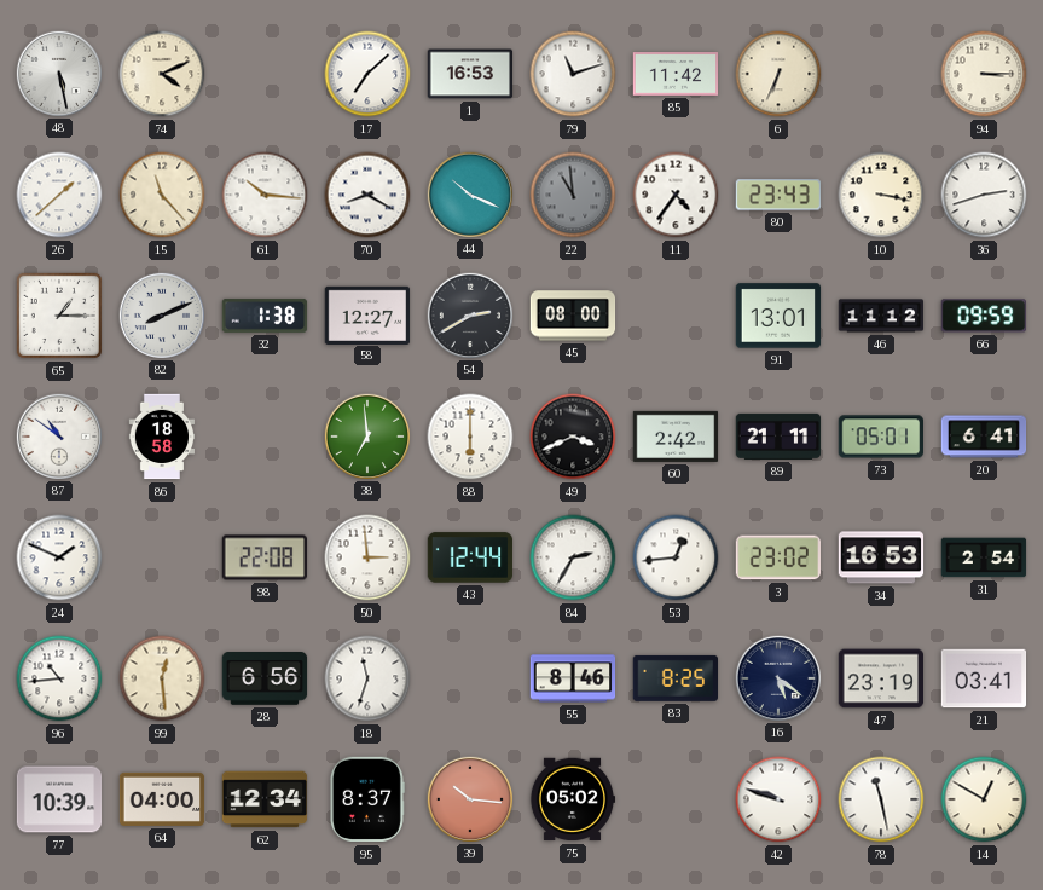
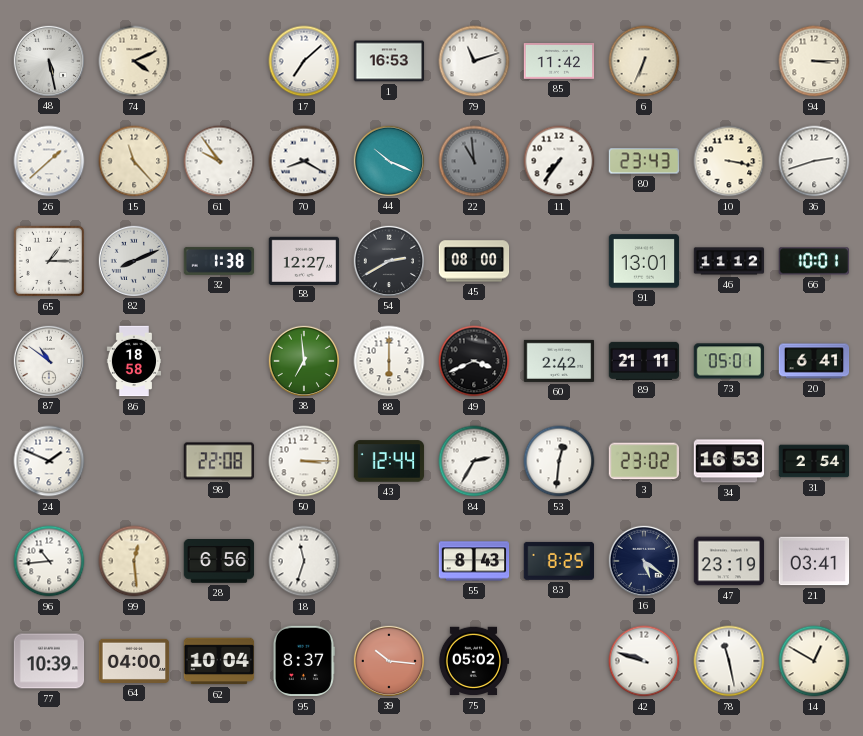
61: 10:16 -> 9:54
11: 4:36 -> 7:36
66: 09:59 -> 10:01
50: 2:59 -> 3:15
53: 12:44 -> 12:31
55: 8:46 -> 8:43
62: 12:34 -> 10:04
